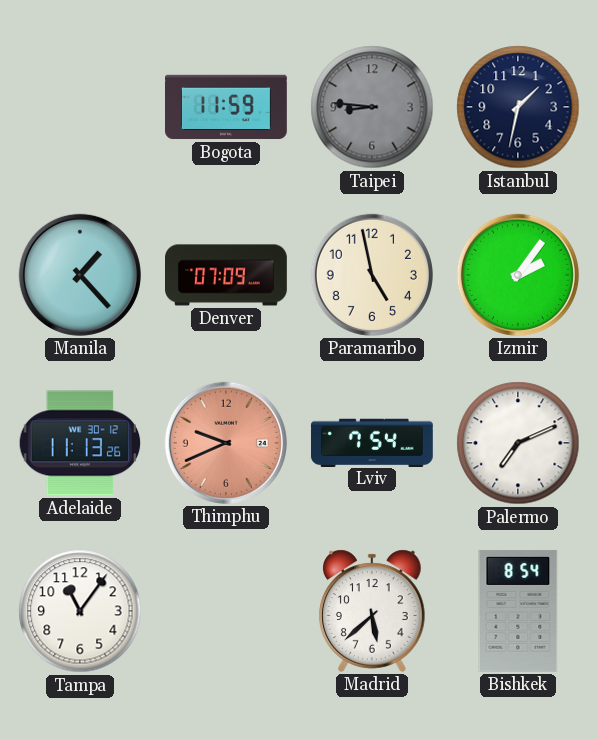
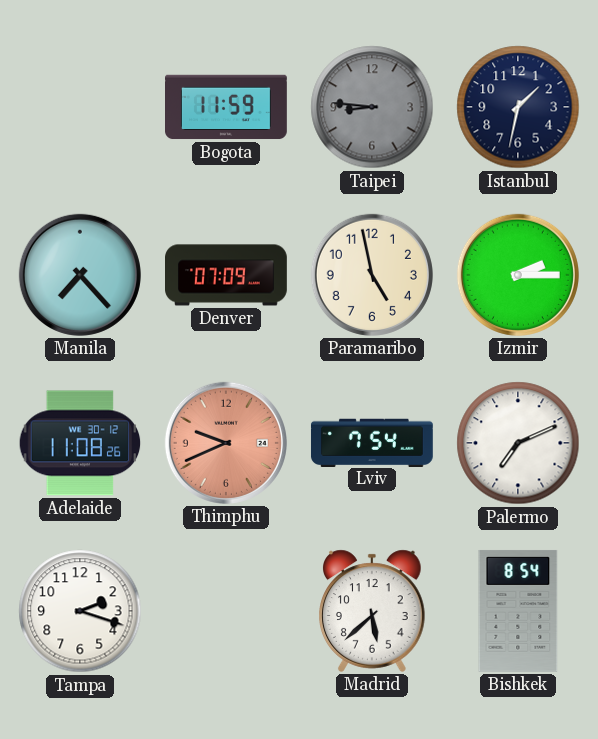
Manila: 1:23 -> 7:23
Izmir: 2:06 -> 2:15
Adelaide: 11:13 -> 11:08
Tampa: 11:06 -> 2:18
